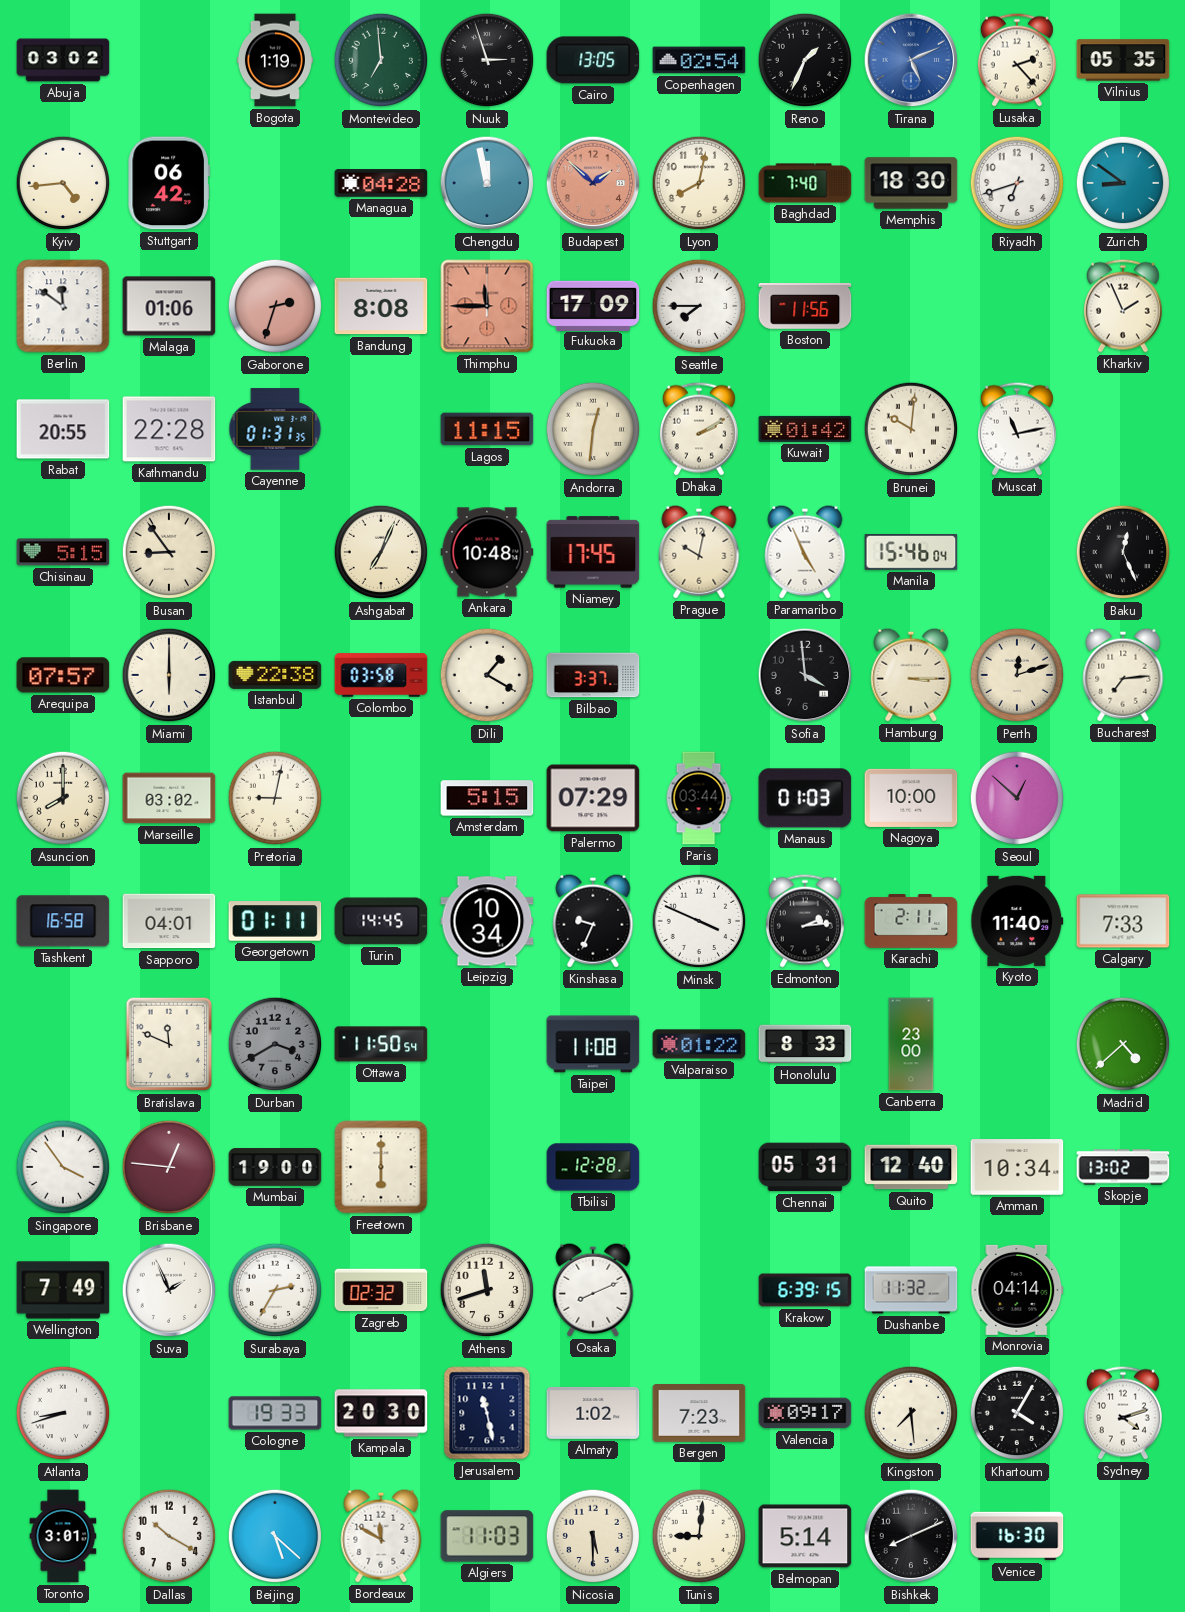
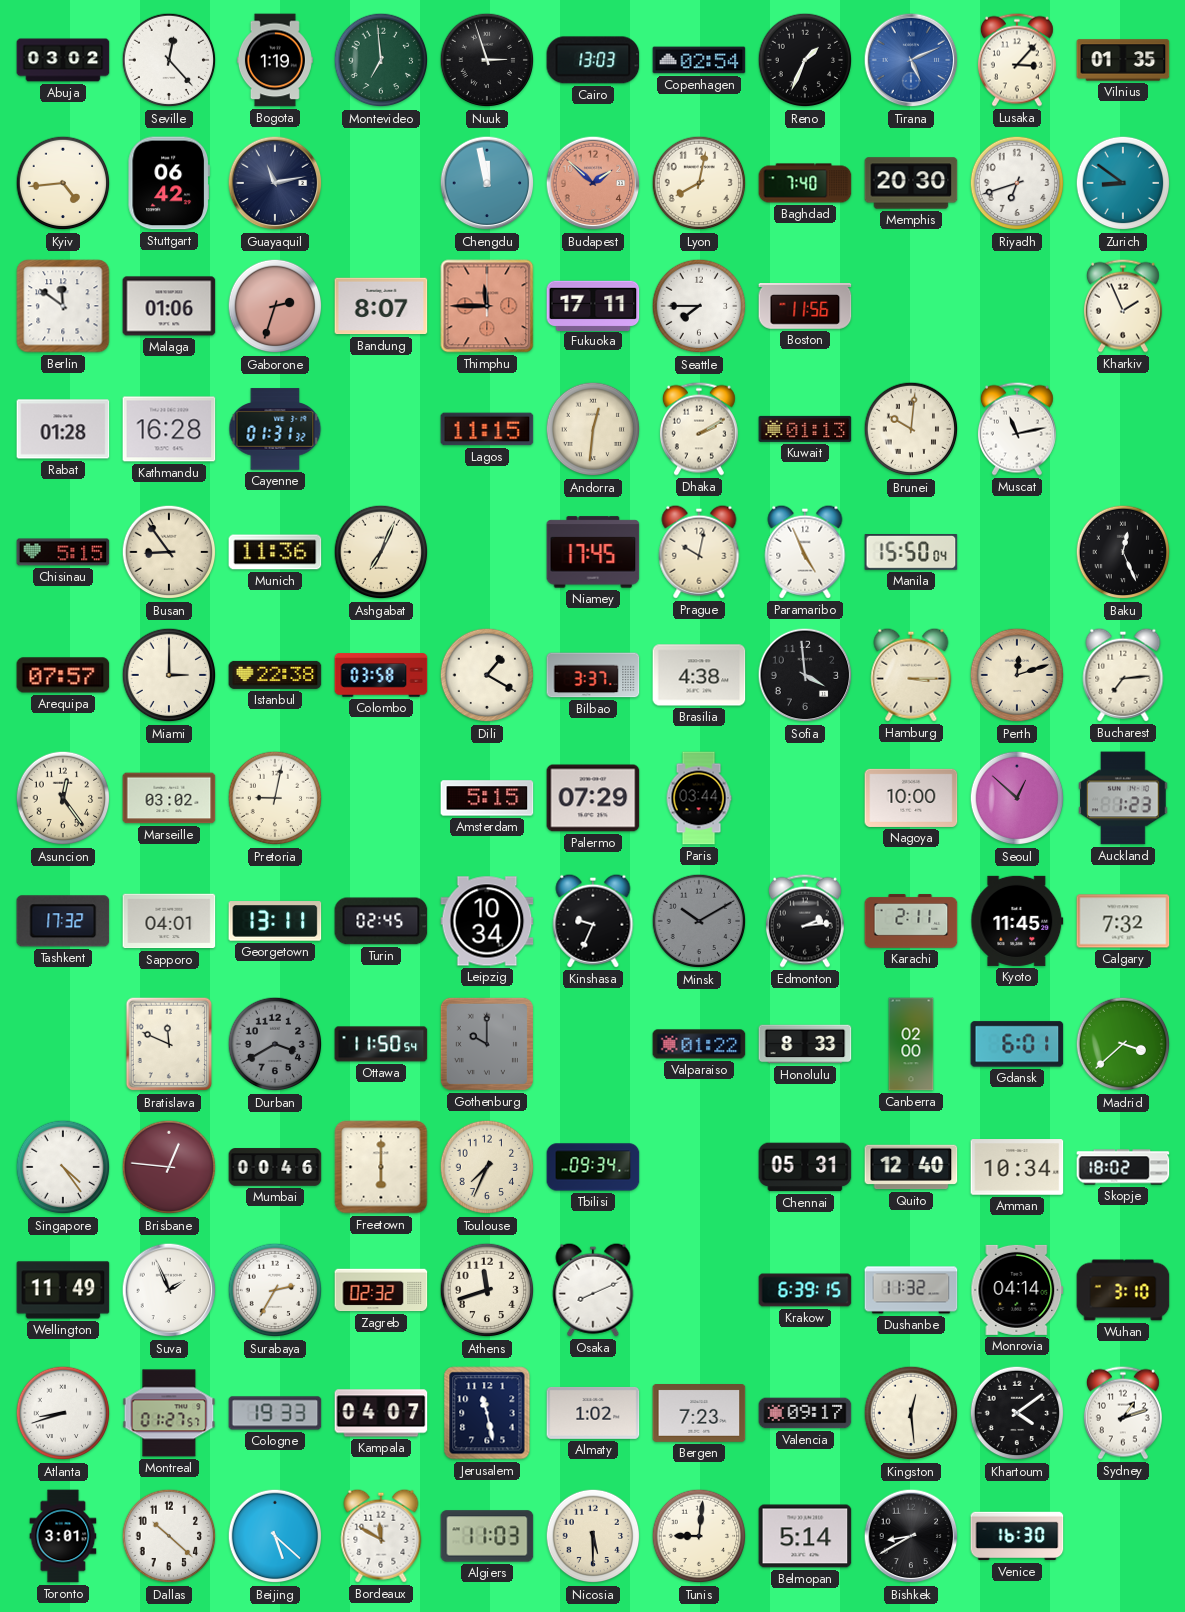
Seville: none -> 12:23
Cairo: 13:05 -> 13:03
Lusaka: 2:23 -> 3:07
Vilnius: 05:35 -> 01:35
Guayaquil: none -> 11:13
Managua: 04:28 -> none
Memphis: 18:30 -> 20:30
Bandung: 8:08 -> 8:07
Fukuoka: 17:09 -> 17:11
Rabat: 20:55 -> 01:28
Kathmandu: 22:28 -> 16:28
Cayenne: 01:31:35 -> 01:31:32
Kuwait: 01:42 -> 01:13
Munich: none -> 11:36
Ankara: 10:48 -> none
Manila: 15:46 -> 15:50
Miami: 6:00 -> 3:00
Brasilia: none -> 4:38
Asuncion: 8:00 -> 12:24
Manaus: 01:03 -> none
Auckland: none -> 1:23
Tashkent: 16:58 -> 17:32
Georgetown: 01:11 -> 13:11
Turin: 14:45 -> 02:45
Minsk: 3:49 -> 10:10
Minsk dial: white -> grey
Kyoto: 11:40 -> 11:45
Calgary: 7:33 -> 7:32
Gothenburg: none -> 10:00
Taipei: 11:08 -> none
Canberra: 23:00 -> 02:00
Gdansk: none -> 6:01
Madrid: 4:38 -> 3:38
Singapore: 3:54 -> 4:24
Mumbai: 19:00 -> 00:46
Toulouse: none -> 7:34
Tbilisi: 12:28 -> 09:34
Skopje: 13:02 -> 18:02
Wellington: 7:49 -> 11:49
Wuhan: none -> 3:10
Montreal: none -> 01:27
Kampala: 20:30 -> 04:07
Kingston: 7:29 -> 12:29
Khartoum: 4:05 -> 4:09
Sydney: 4:12 -> 1:12
Dallas: 10:20 -> 10:22
Bishkek: 8:11 -> 8:40
